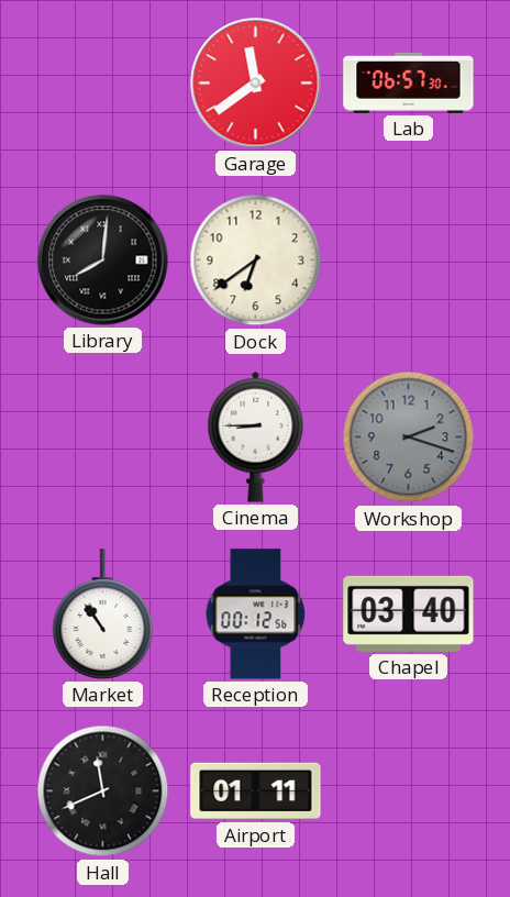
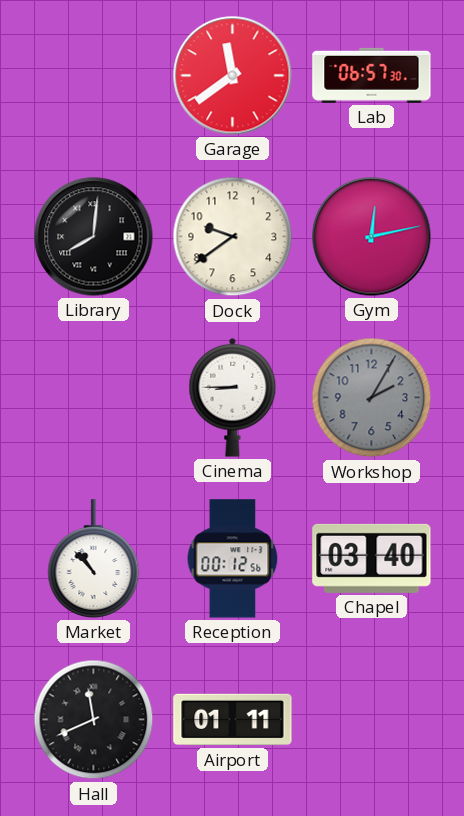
Dock: 6:39 -> 9:39
Gym: none -> 12:13
Workshop: 2:18 -> 2:05
Market: 10:54 -> 10:53
